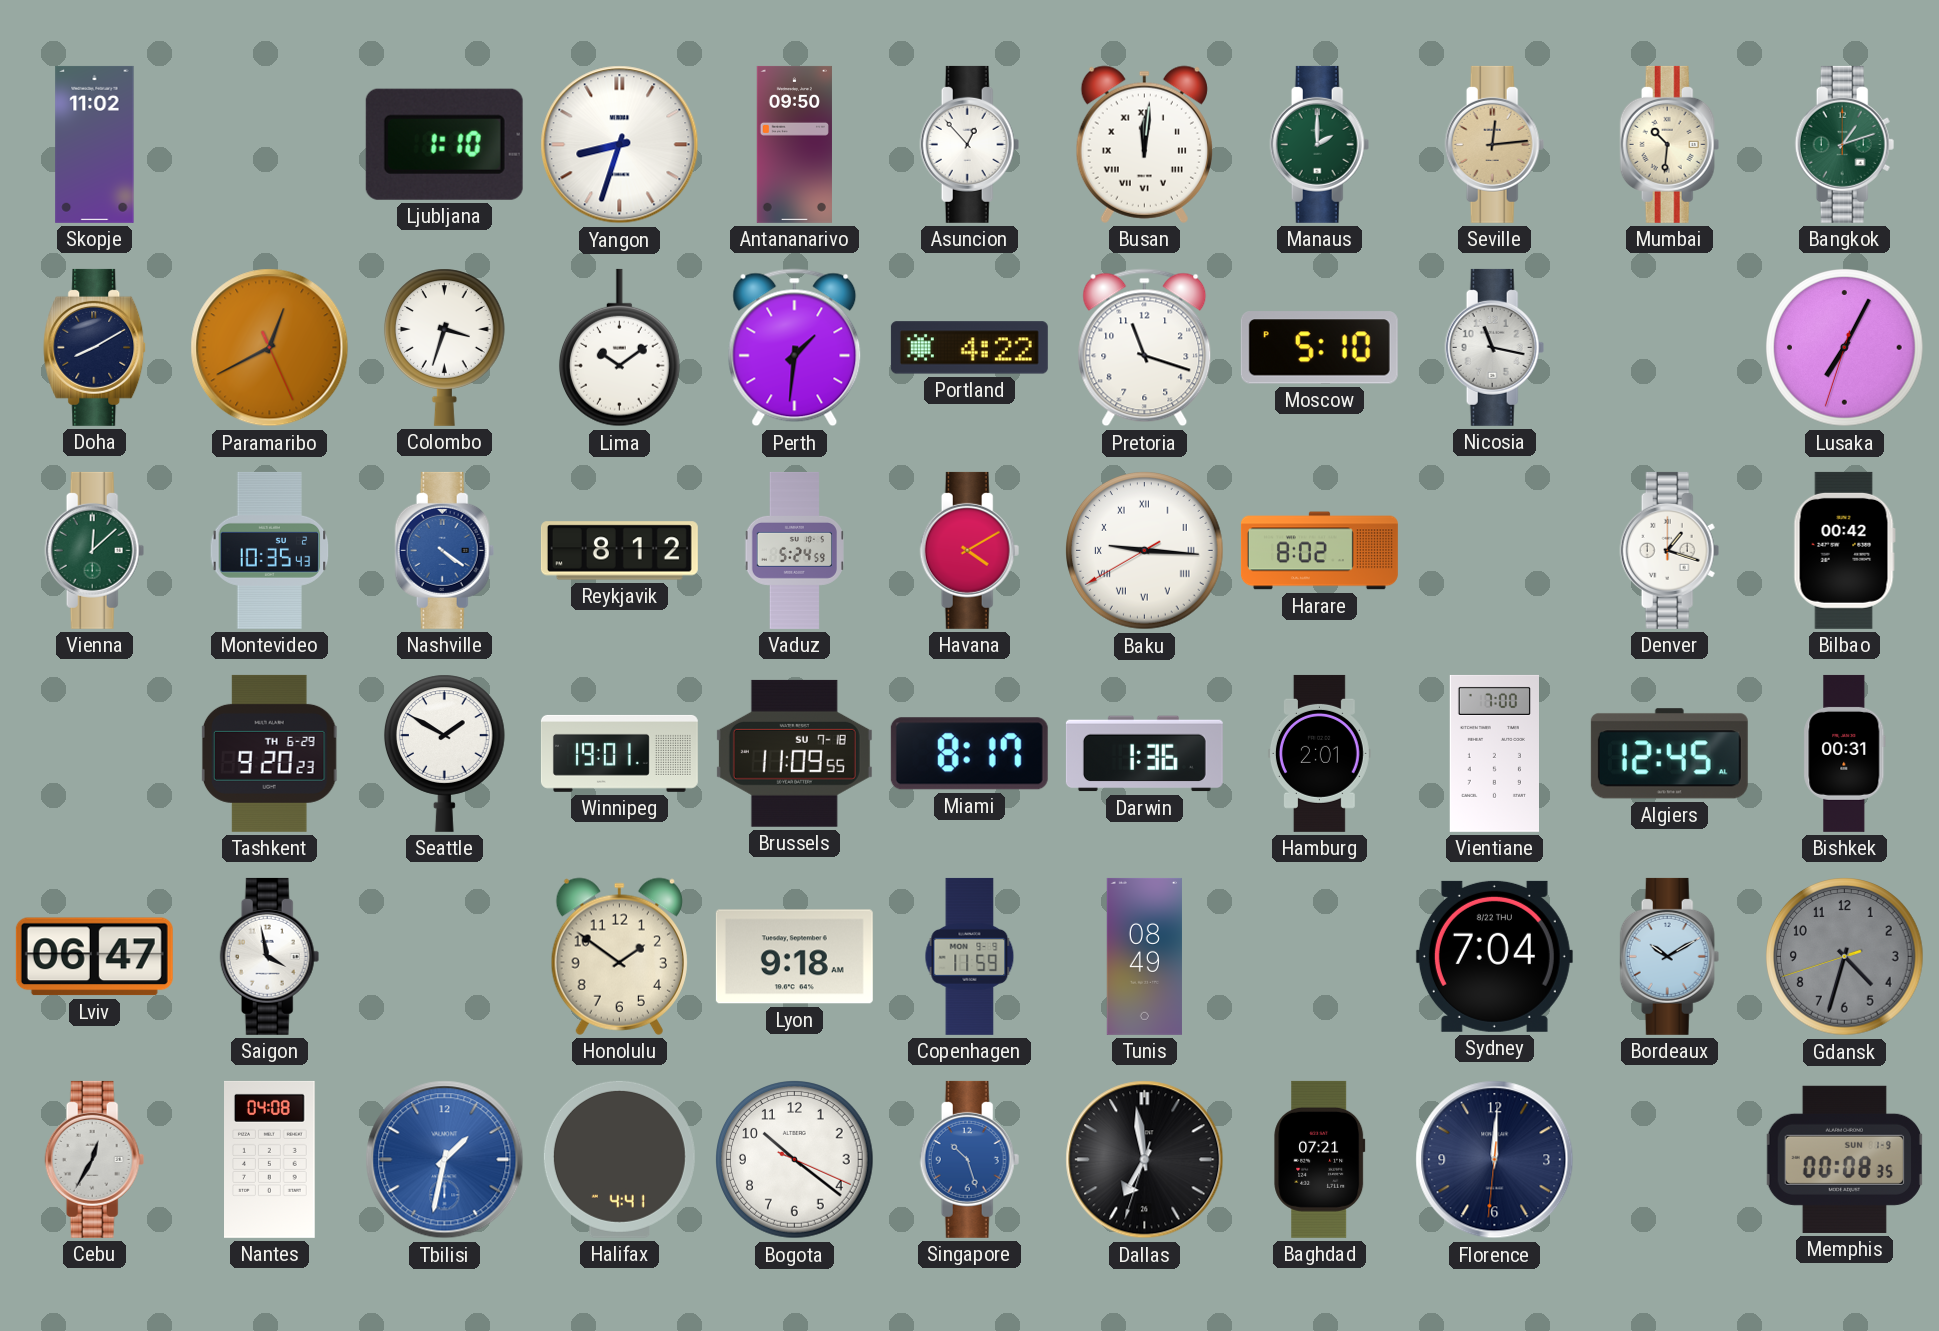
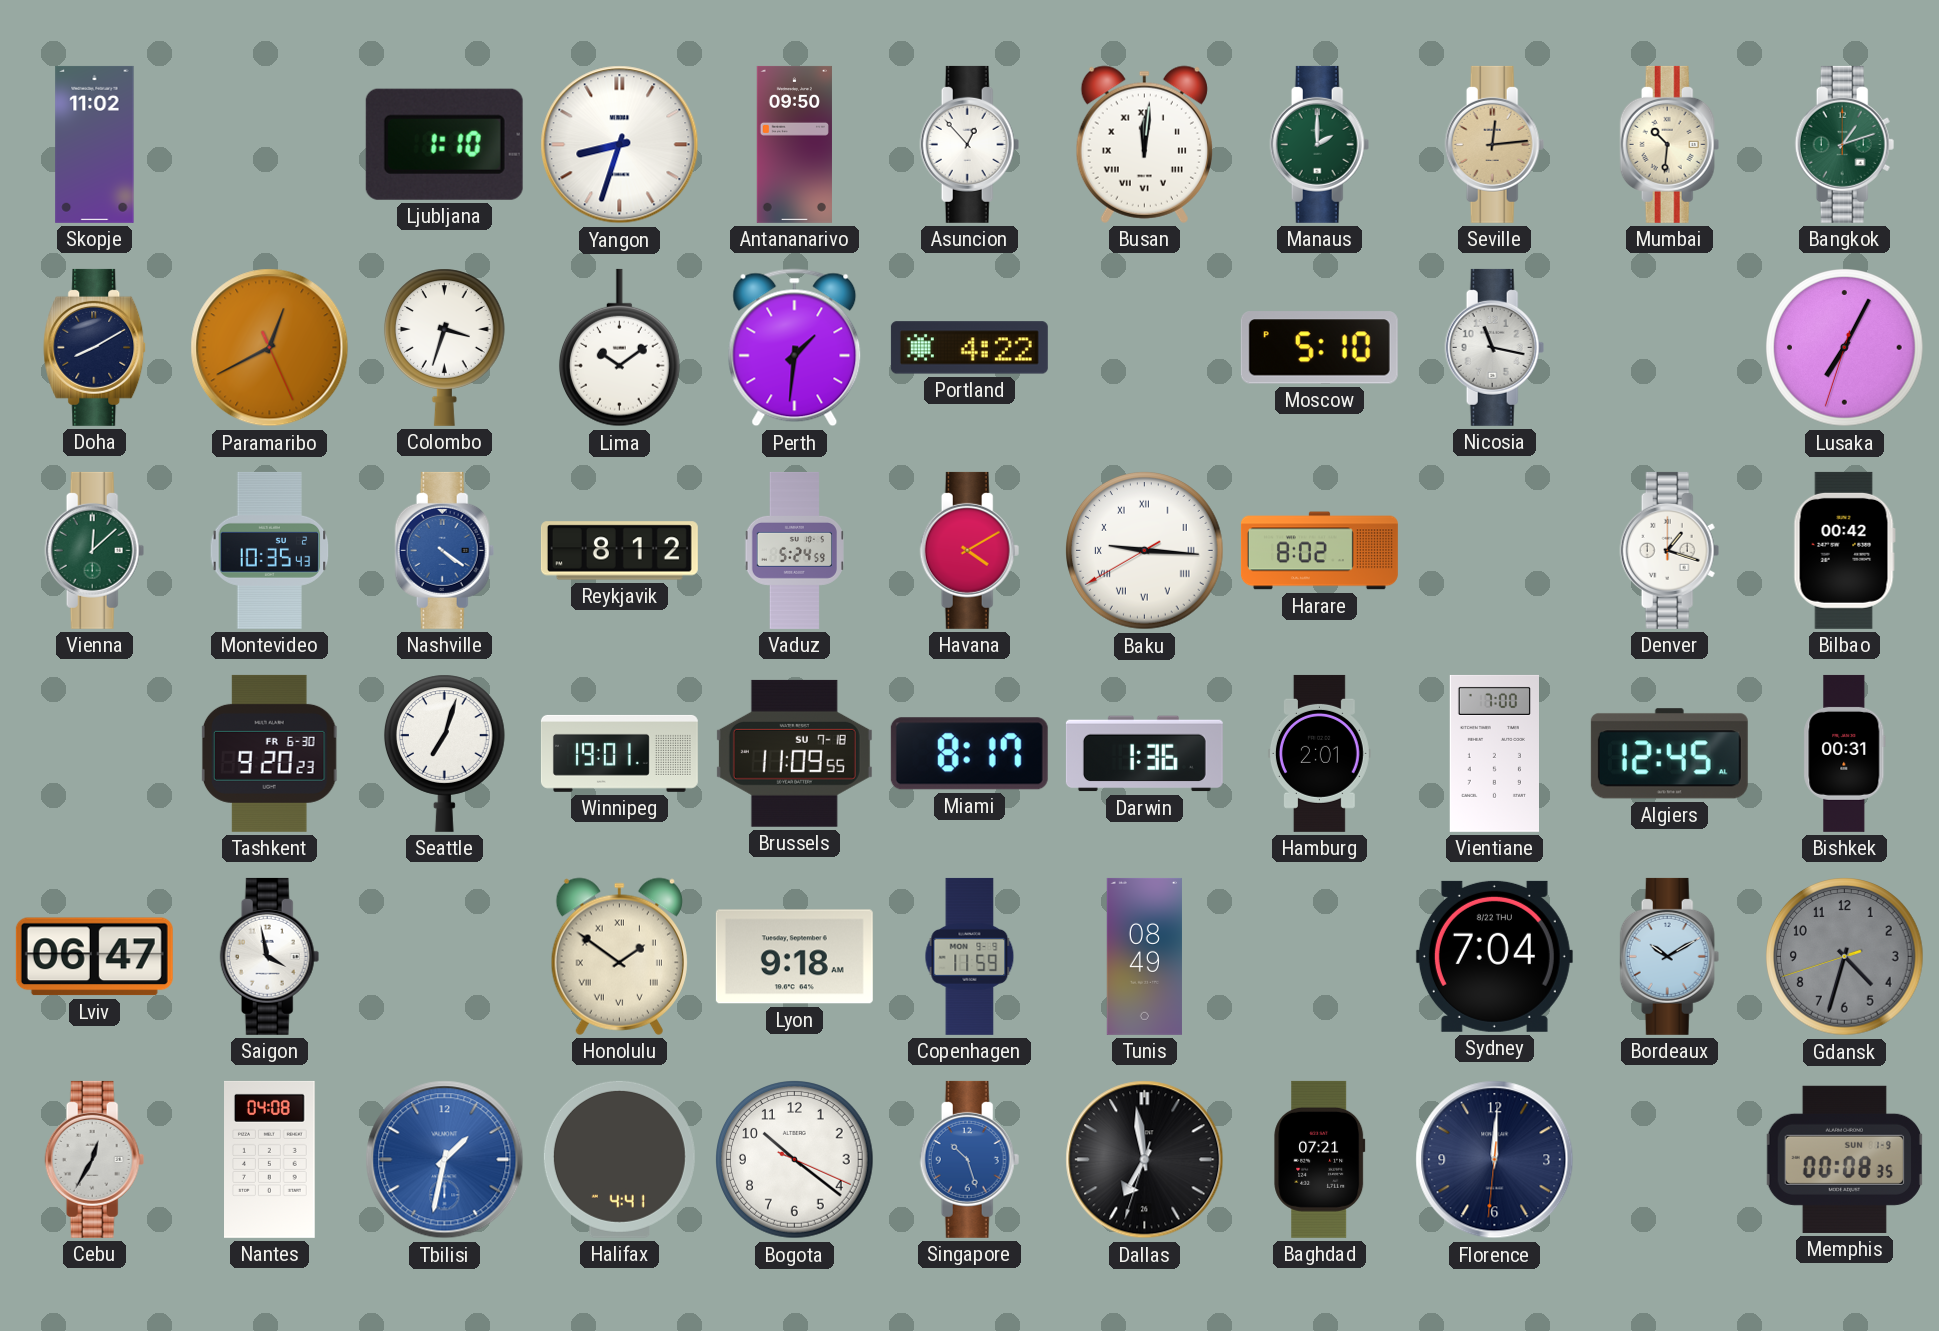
Pretoria: 11:18 -> none
Tashkent date: TH 6-29 -> FR 6-30
Seattle: 1:50 -> 7:03
Honolulu numerals: Arabic -> Roman
